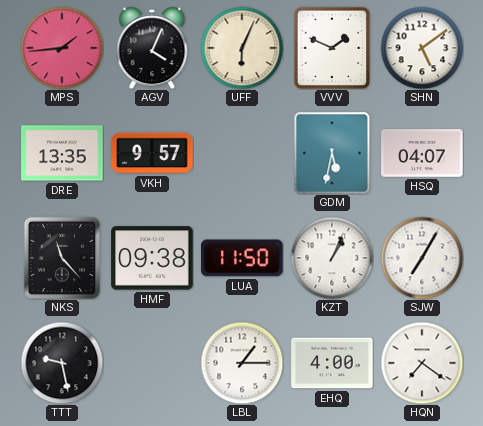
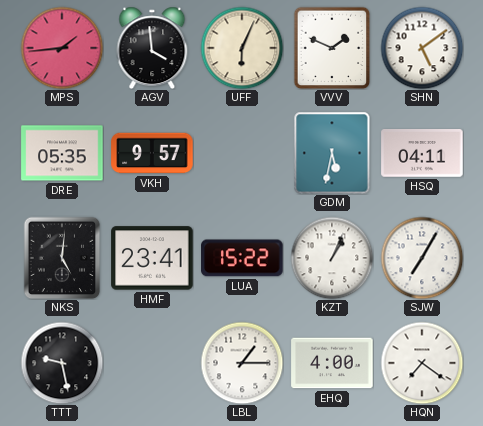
AGV: 4:04 -> 3:59
DRE: 13:35 -> 05:35
HSQ: 04:07 -> 04:11
NKS: 11:23 -> 5:01
HMF: 09:38 -> 23:41
LUA: 11:50 -> 15:22
